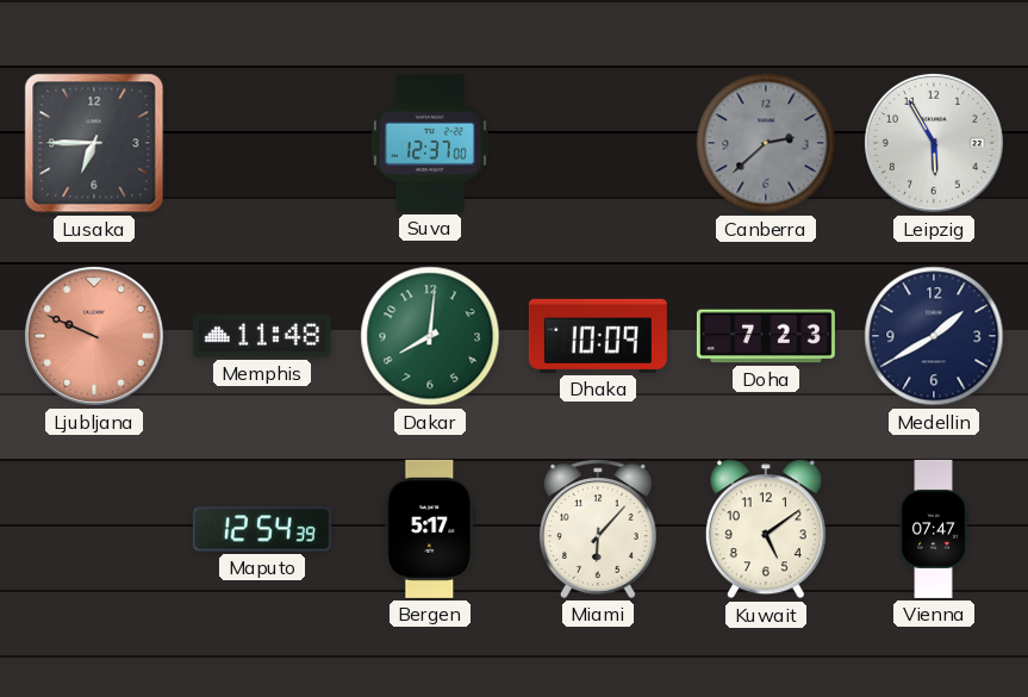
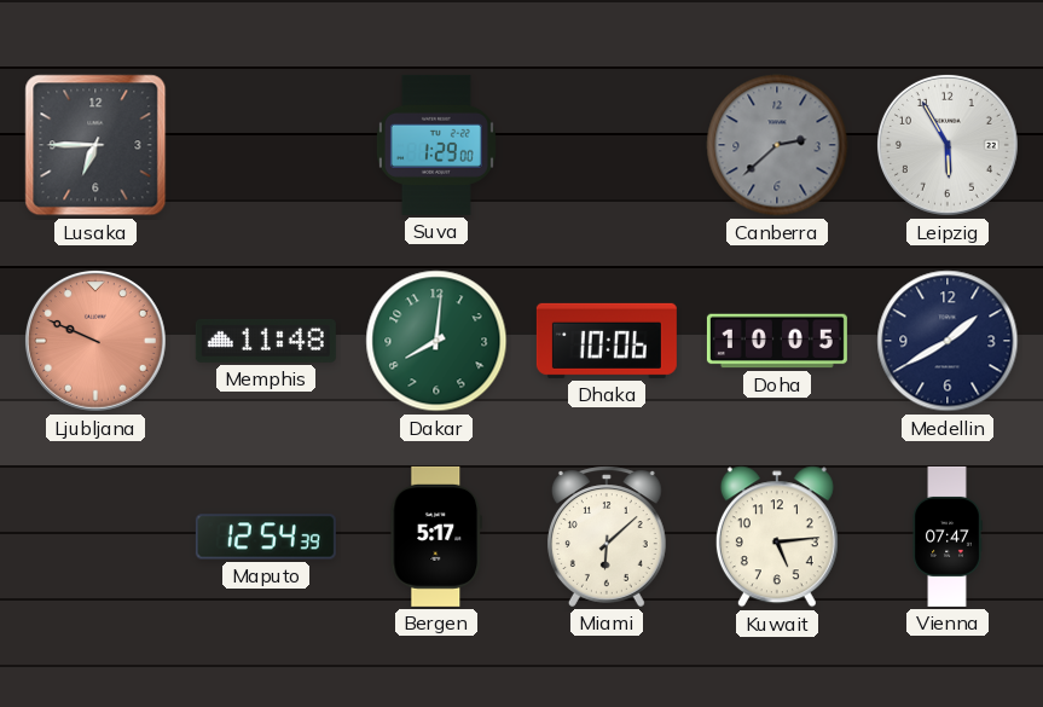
Suva: 12:37 -> 1:29
Dhaka: 10:09 -> 10:06
Doha: 7:23 -> 10:05
Miami: 6:07 -> 6:08
Kuwait: 5:09 -> 5:14
